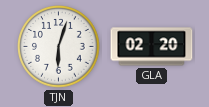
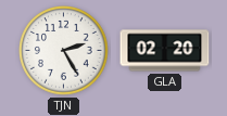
TJN: 6:03 -> 2:25
